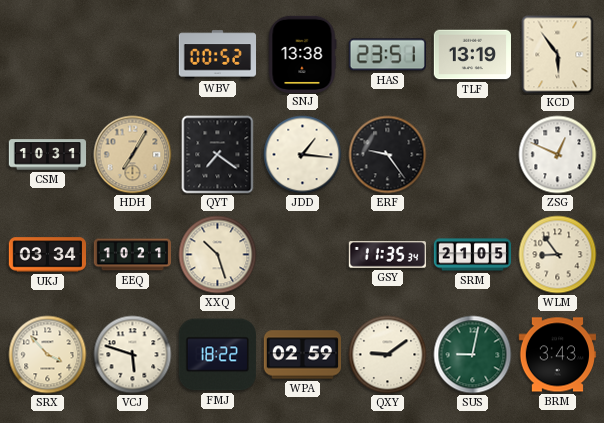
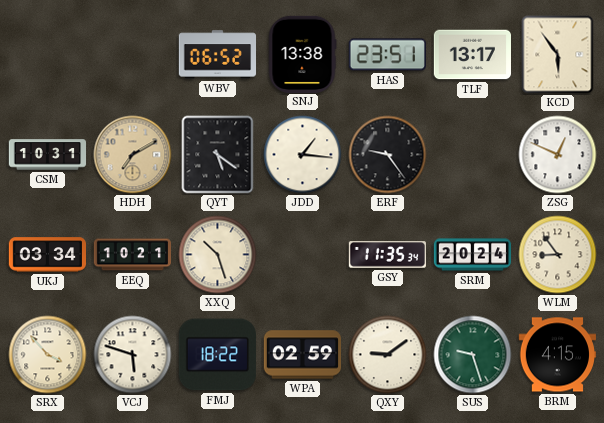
WBV: 00:52 -> 06:52
TLF: 13:19 -> 13:17
HDH: 7:05 -> 7:10
QYT: 7:21 -> 5:21
SRM: 21:05 -> 20:24
SUS: 9:02 -> 9:27
BRM: 3:43 -> 4:15
